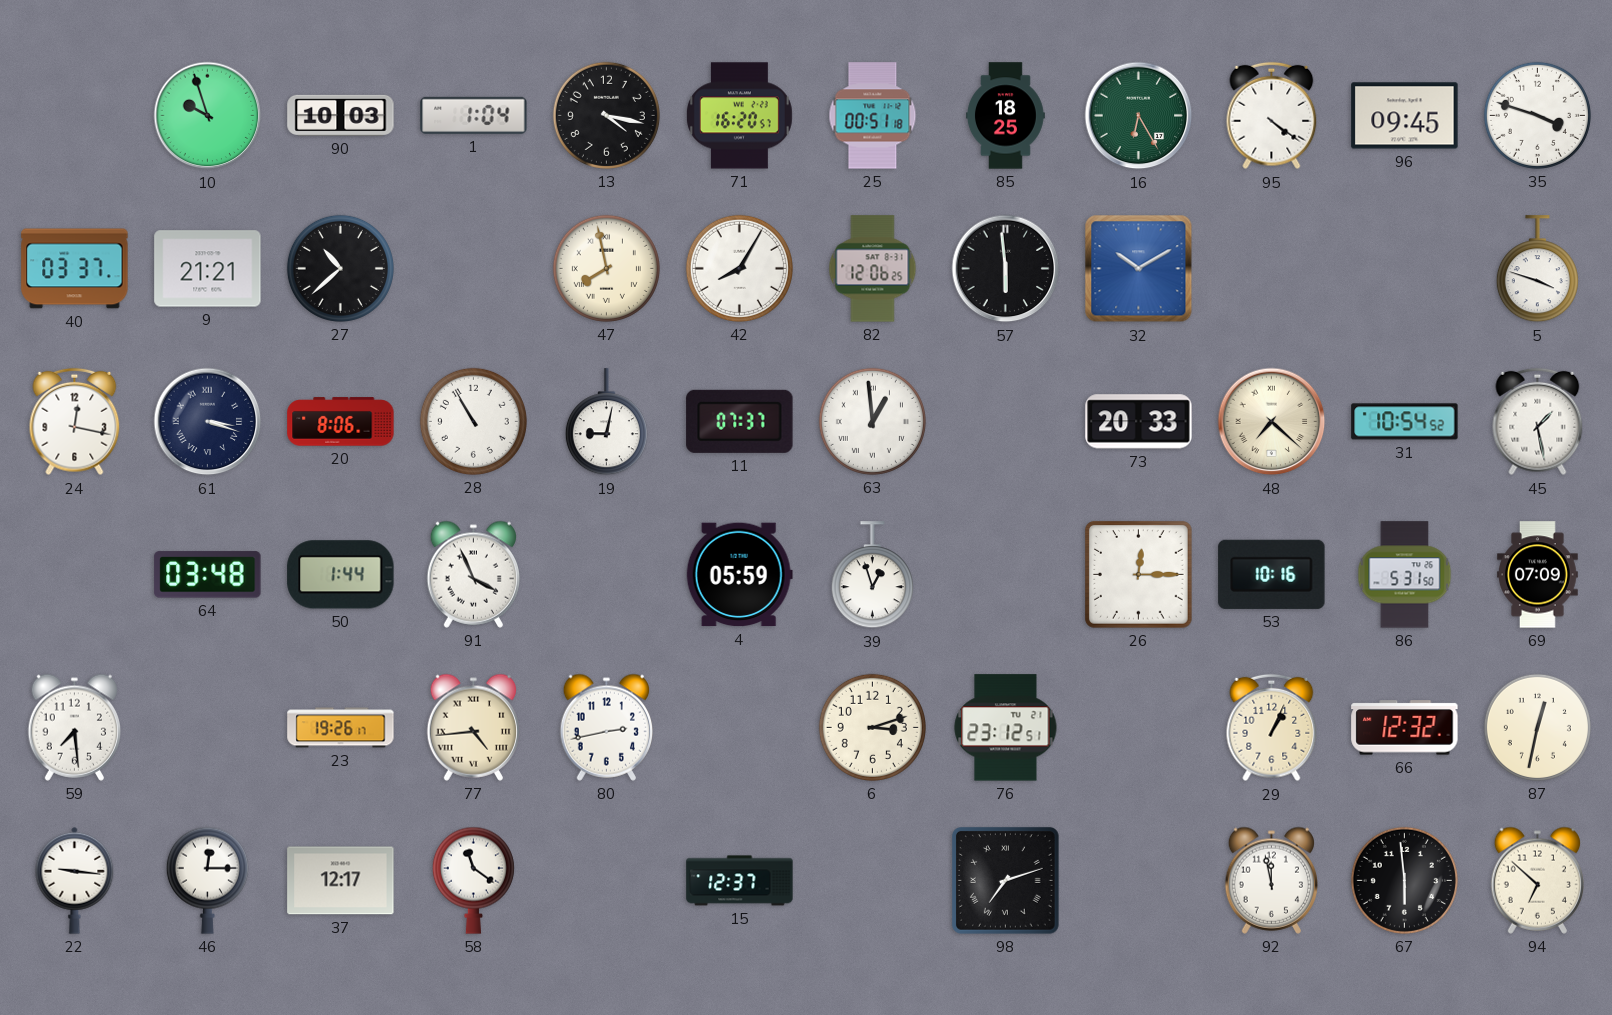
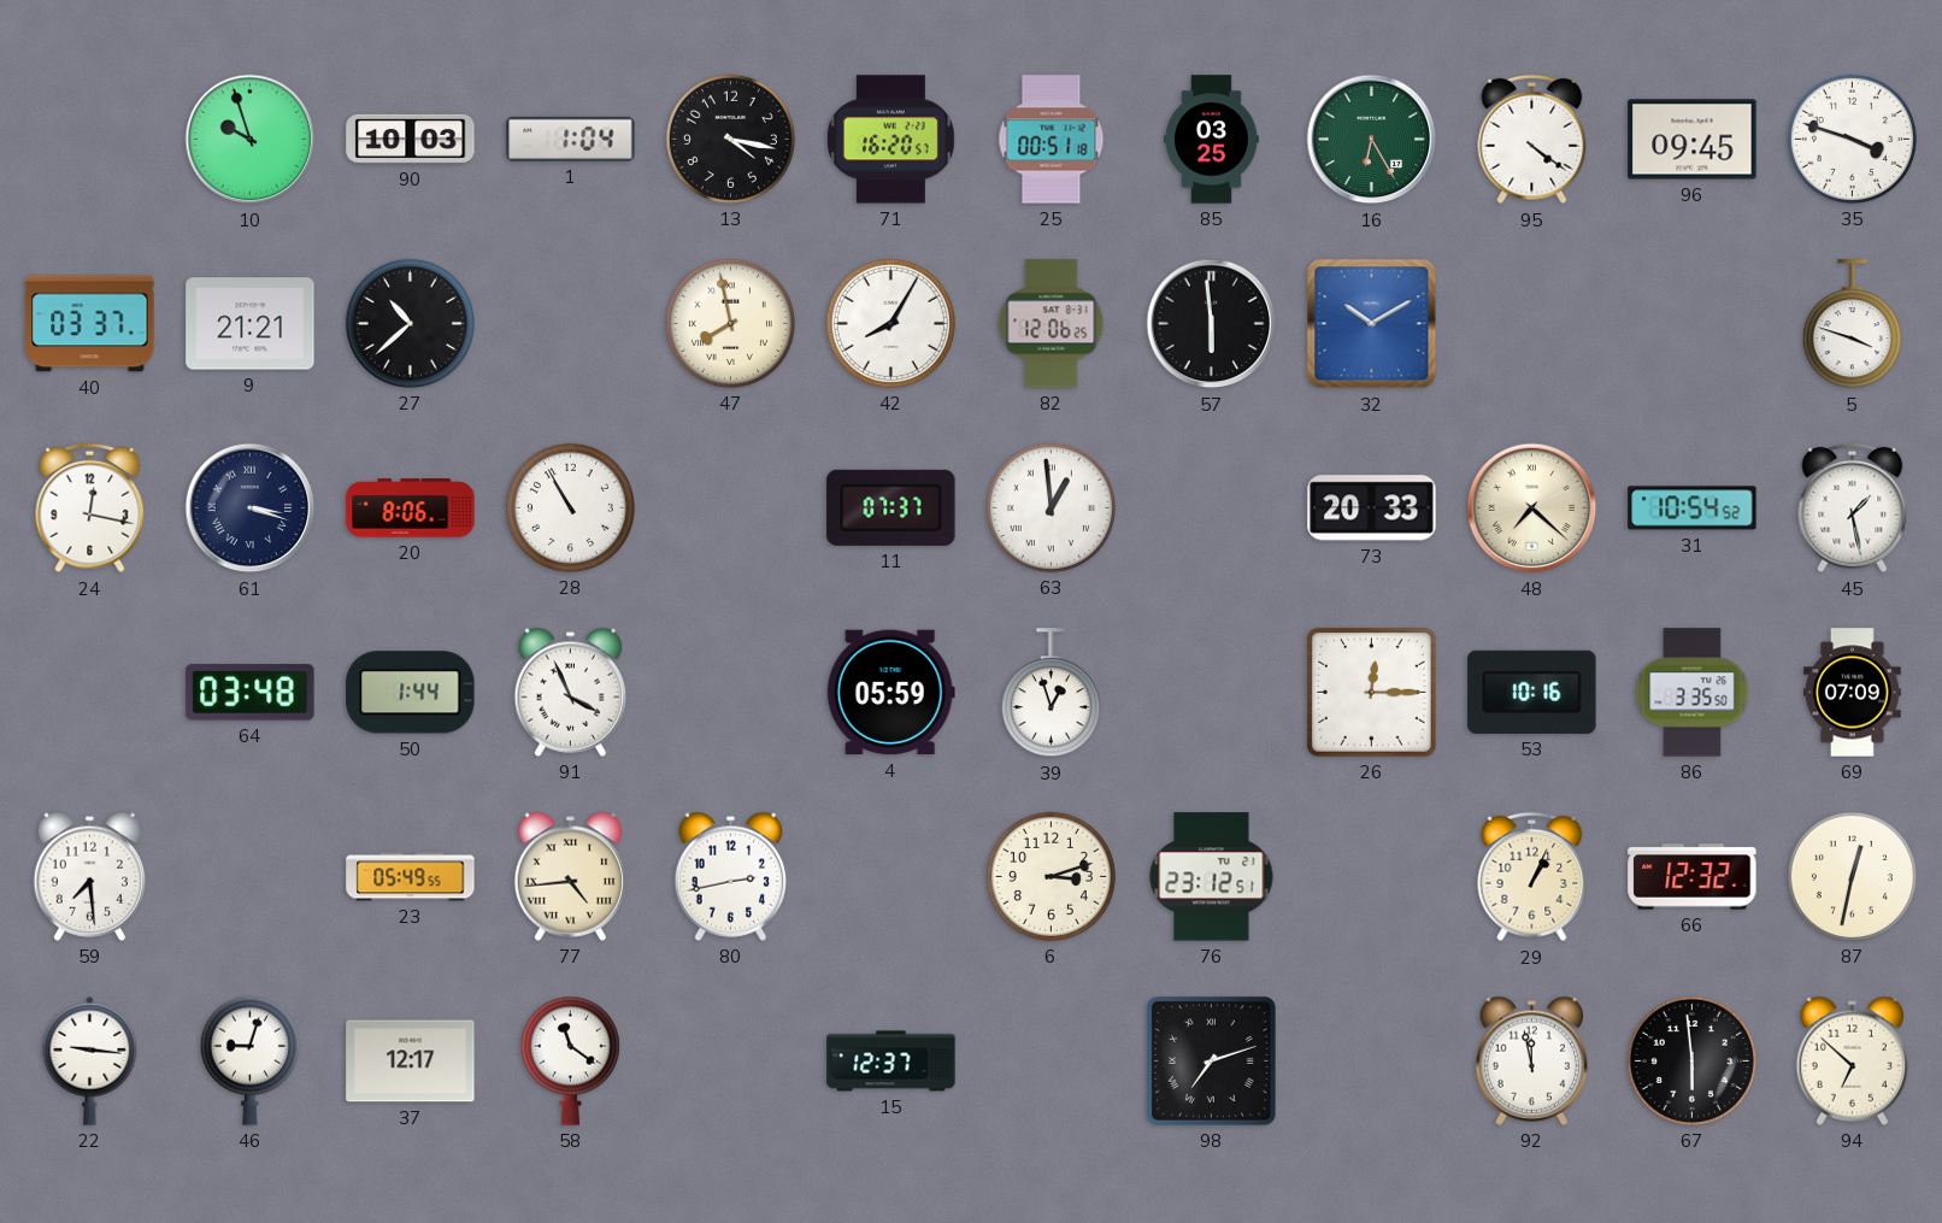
85: 18:25 -> 03:25
19: 9:02 -> none
86: 5:31 -> 3:35
23: 19:26 -> 05:49
46: 12:15 -> 9:03
